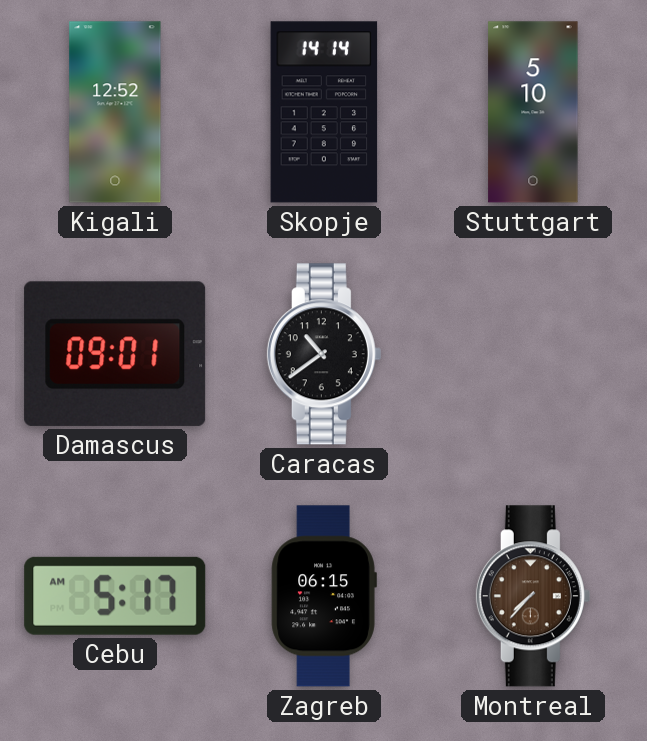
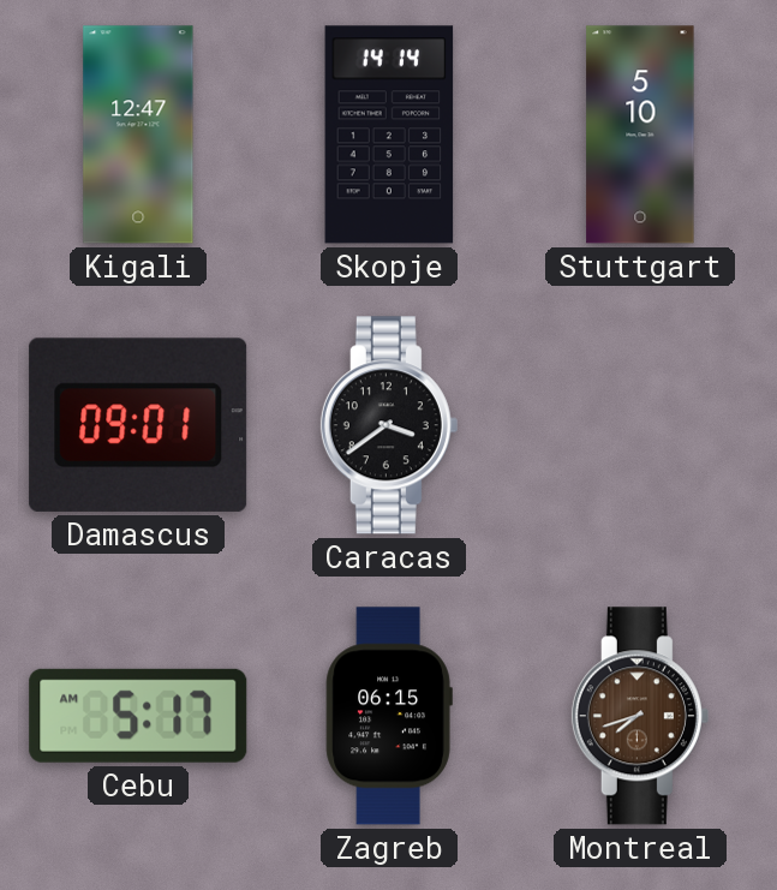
Kigali: 12:52 -> 12:47
Caracas: 10:39 -> 3:39
Montreal: 7:37 -> 7:42
